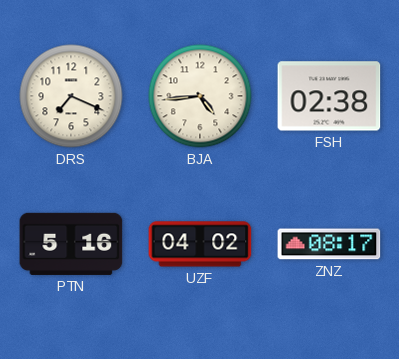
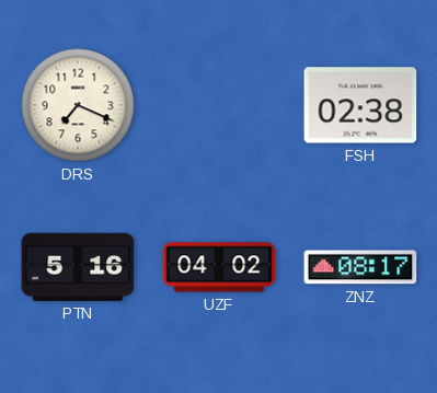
BJA: 4:44 -> none
